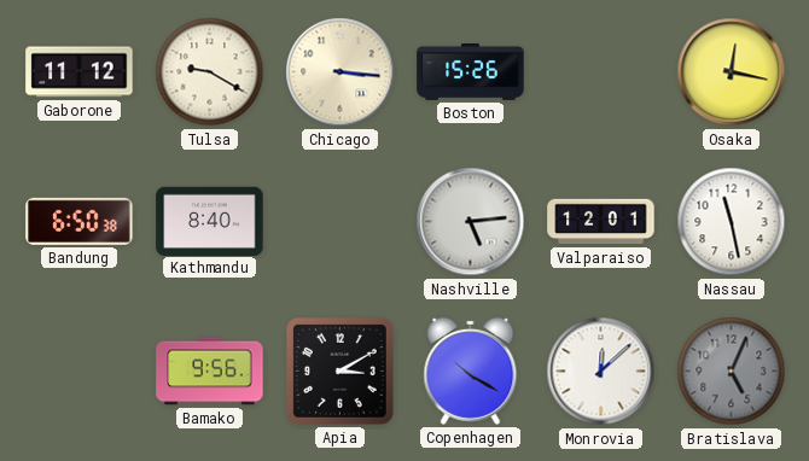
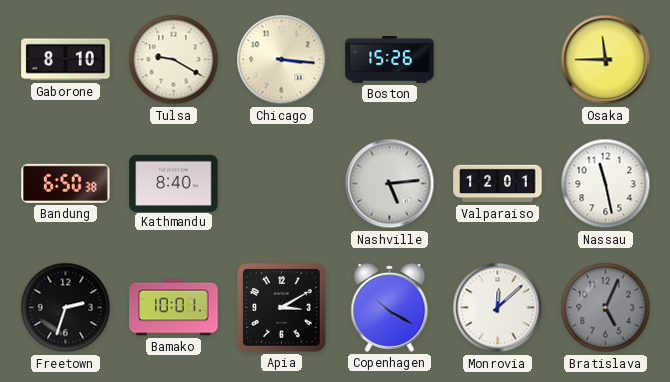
Gaborone: 11:12 -> 8:10
Osaka: 12:17 -> 11:45
Freetown: none -> 2:33
Bamako: 9:56 -> 10:01
